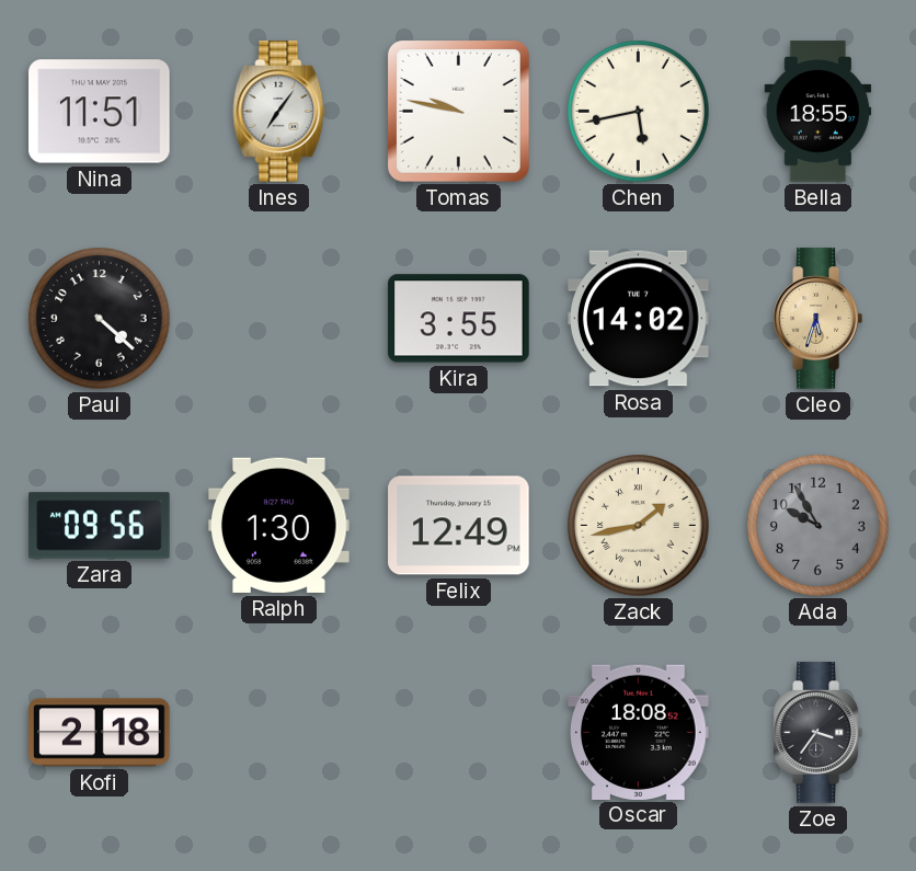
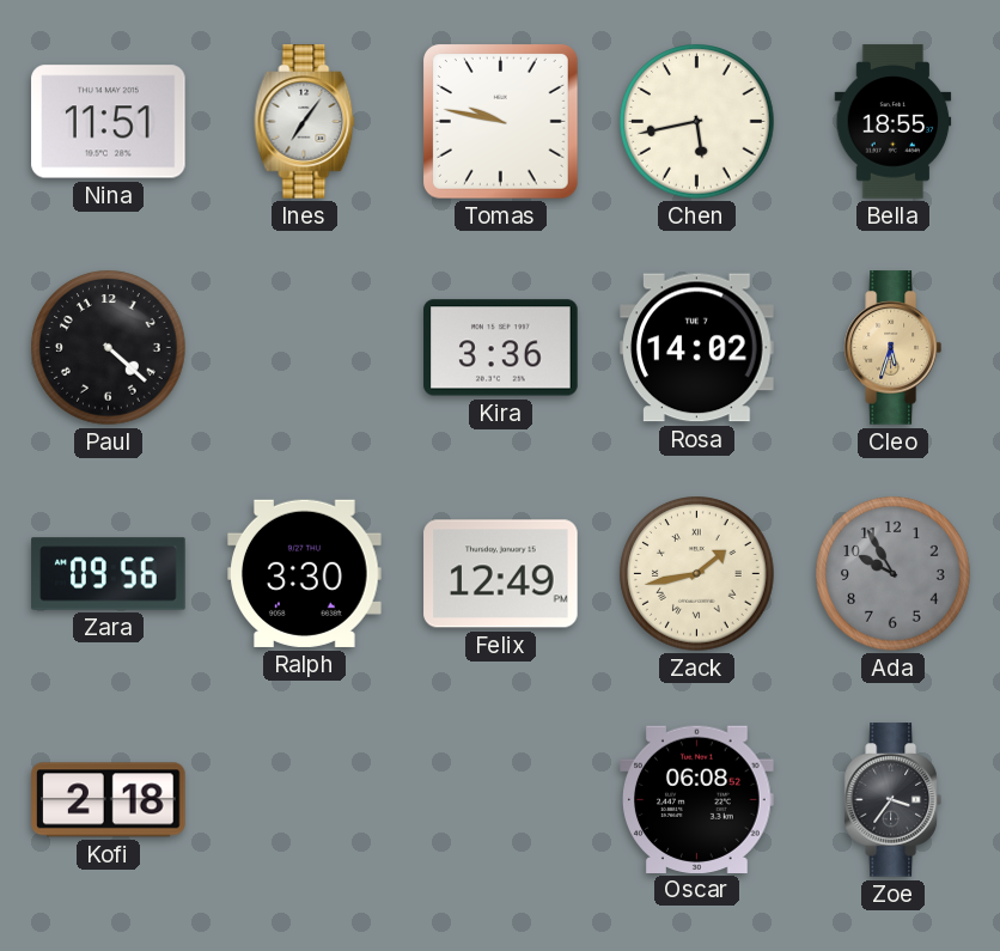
Kira: 3:55 -> 3:36
Ralph: 1:30 -> 3:30
Oscar: 18:08 -> 06:08
